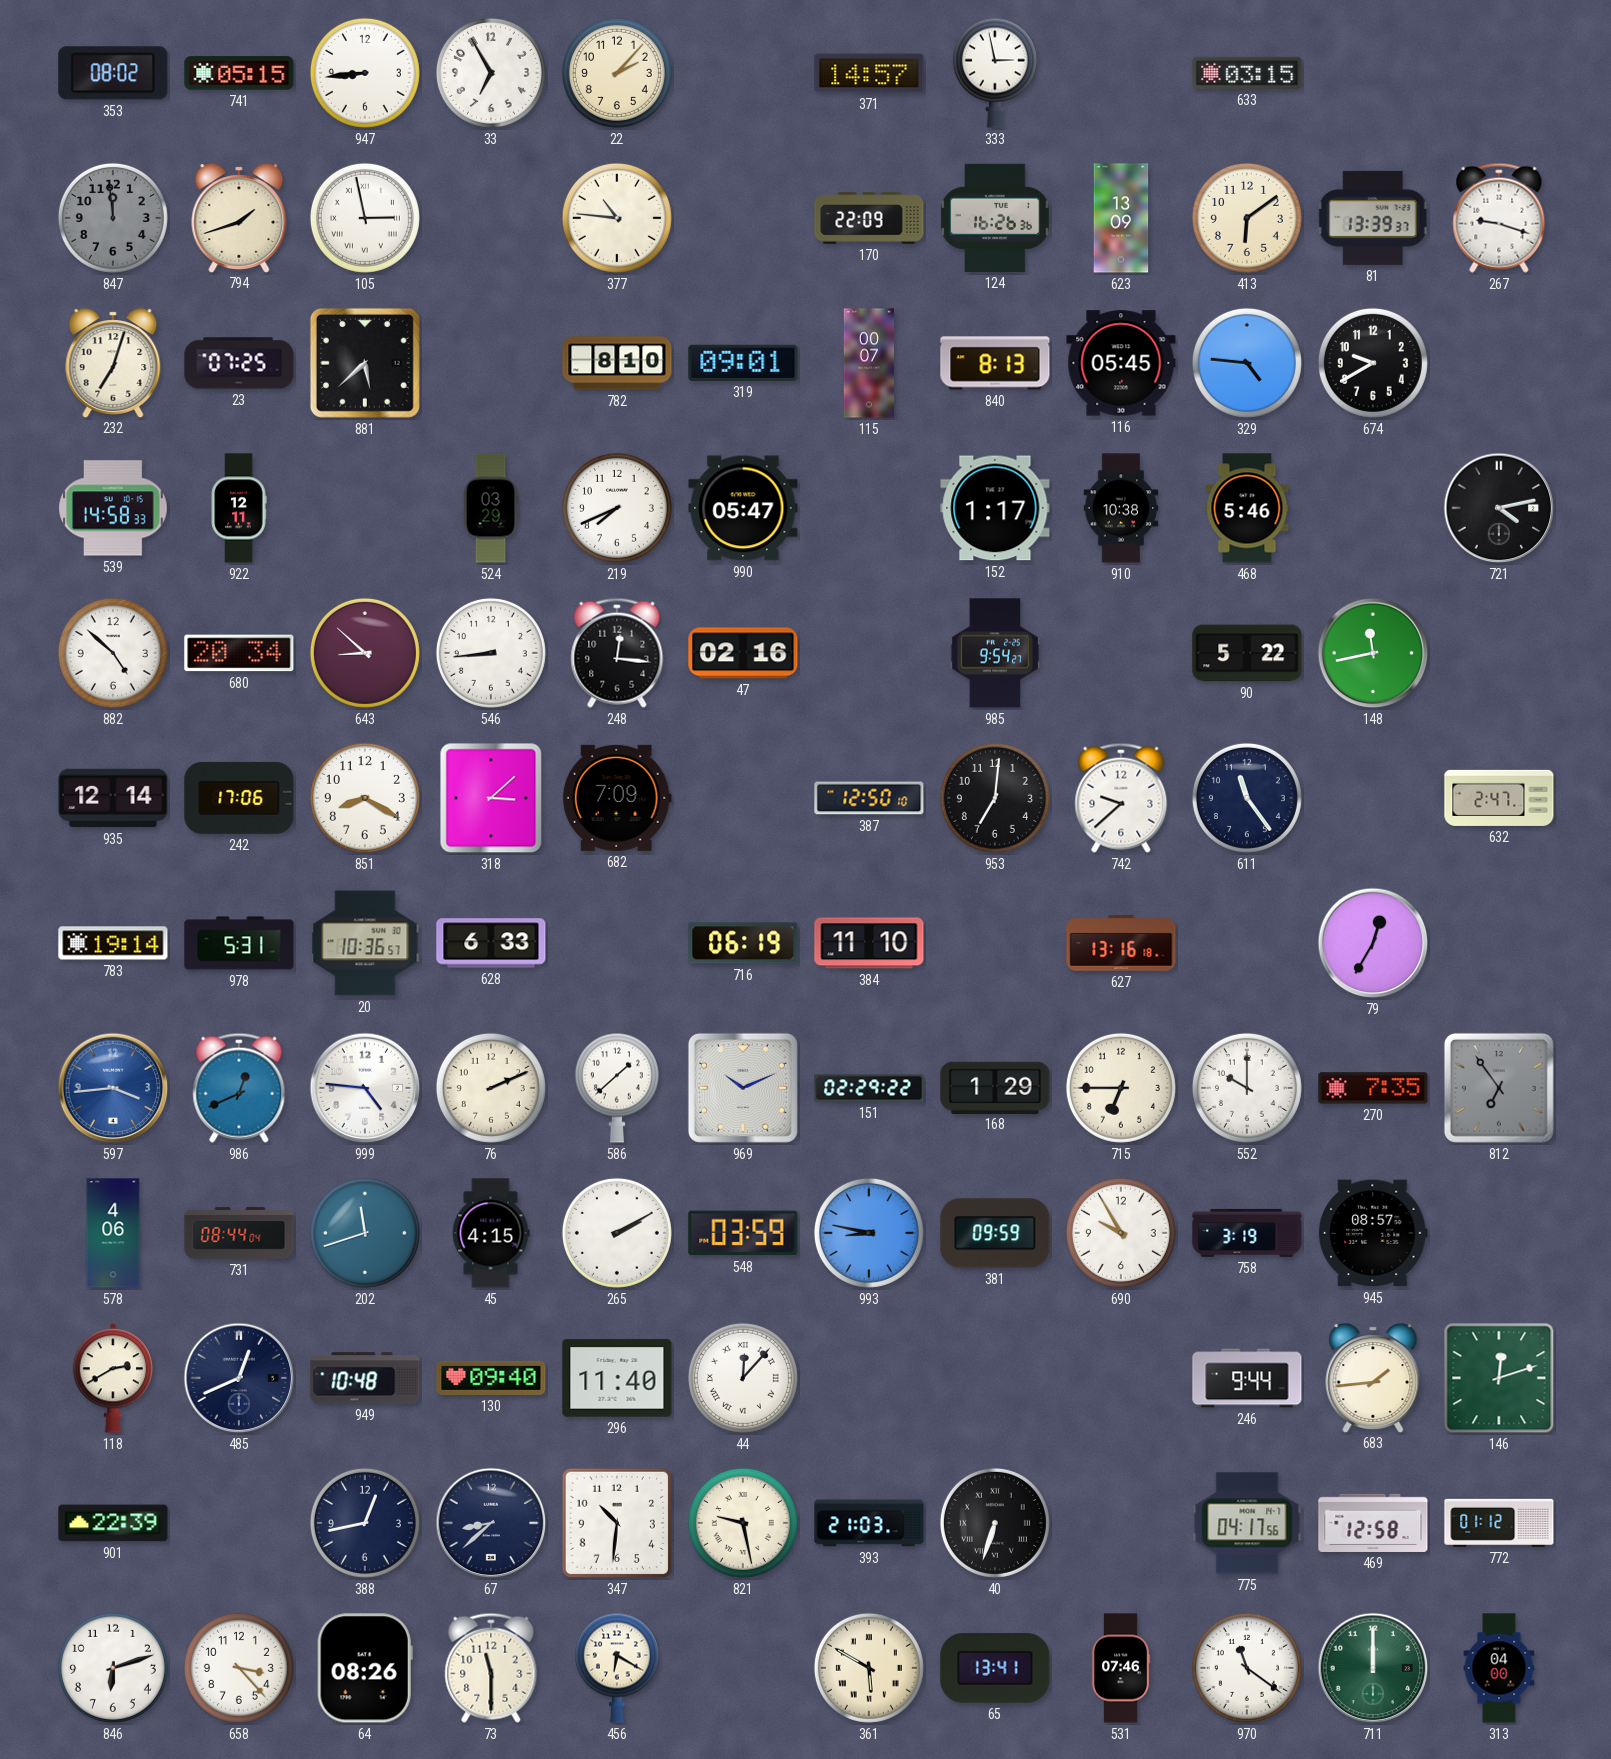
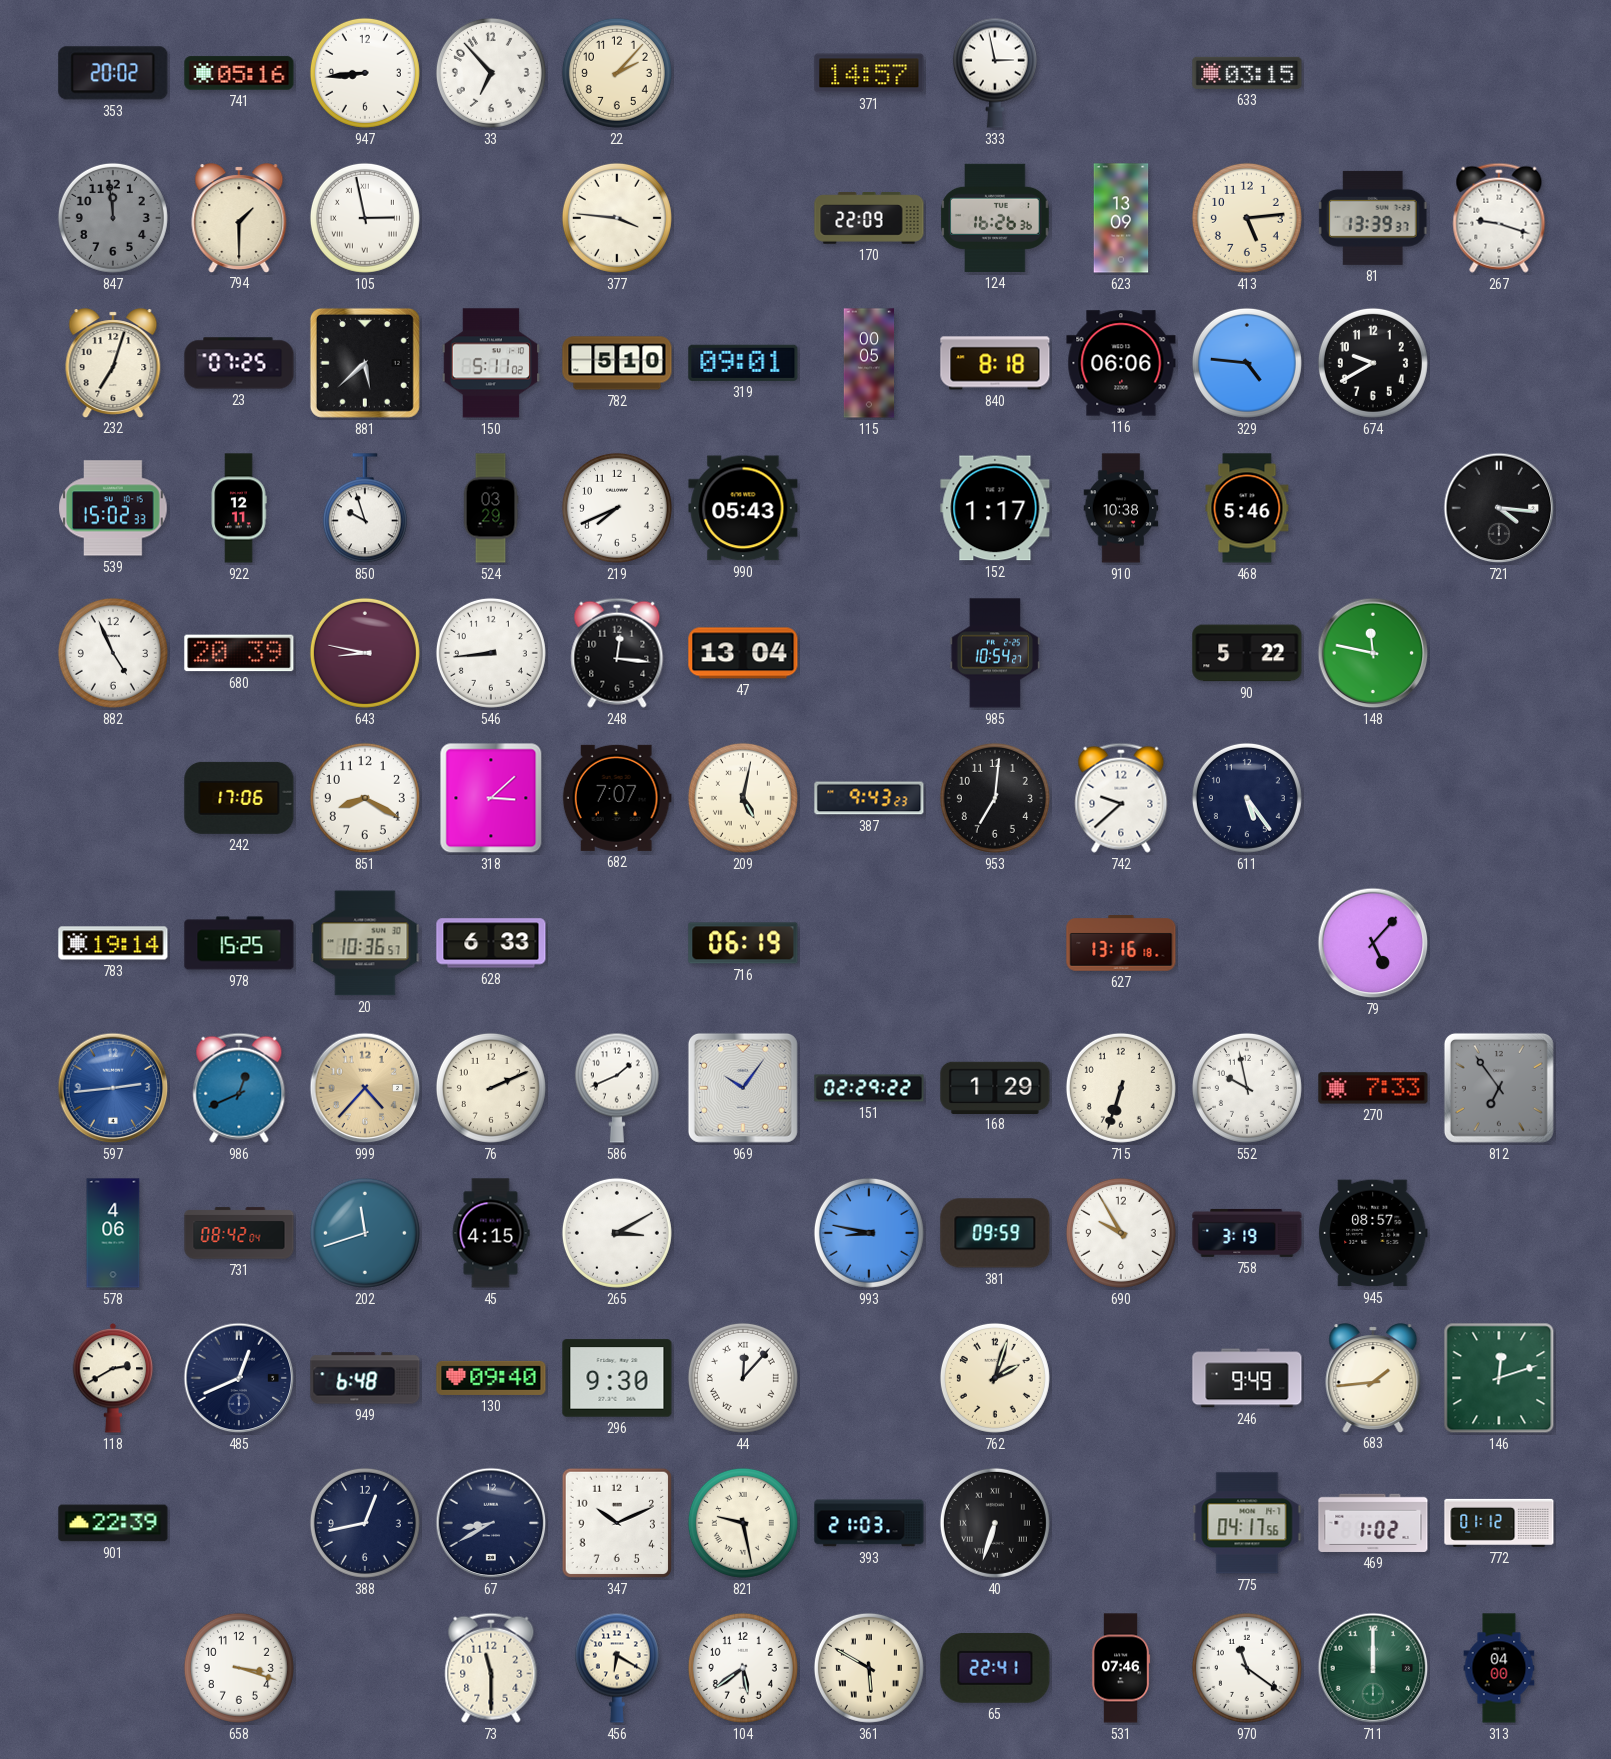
353: 08:02 -> 20:02
741: 05:15 -> 05:16
33: 6:55 -> 6:53
794: 1:42 -> 1:30
377: 10:46 -> 3:46
413: 6:09 -> 5:14
150: none -> 5:11
782: 8:10 -> 5:10
115: 00:07 -> 00:05
840: 8:13 -> 8:18
116: 05:45 -> 06:06
539: 14:58 -> 15:02
850: none -> 9:57
990: 05:47 -> 05:43
721: 4:13 -> 4:16
882: 4:52 -> 4:56
680: 20:34 -> 20:39
643: 8:52 -> 8:47
47: 02:16 -> 13:04
985: 9:54 -> 10:54
148: 11:43 -> 11:47
935: 12:14 -> none
682: 7:09 -> 7:07
209: none -> 5:02
387: 12:50 -> 9:43
611: 11:24 -> 5:24
632: 2:47 -> none
978: 5:31 -> 15:25
384: 11:10 -> none
79: 12:35 -> 5:07
597: 3:44 -> 2:44
999: 4:46 -> 4:37
999 dial: white -> champagne
586: 1:38 -> 1:41
969: 10:11 -> 10:06
715: 6:45 -> 6:33
552: 10:00 -> 9:58
270: 7:35 -> 7:33
731: 08:44 -> 08:42
265: 2:10 -> 3:10
548: 03:59 -> none
949: 10:48 -> 6:48
296: 11:40 -> 9:30
762: none -> 2:03
246: 9:44 -> 9:49
67: 8:38 -> 8:40
347: 10:31 -> 10:11
469: 12:58 -> 1:02
846: 6:12 -> none
658: 3:23 -> 3:18
64: 08:26 -> none
104: none -> 5:39
65: 13:41 -> 22:41
